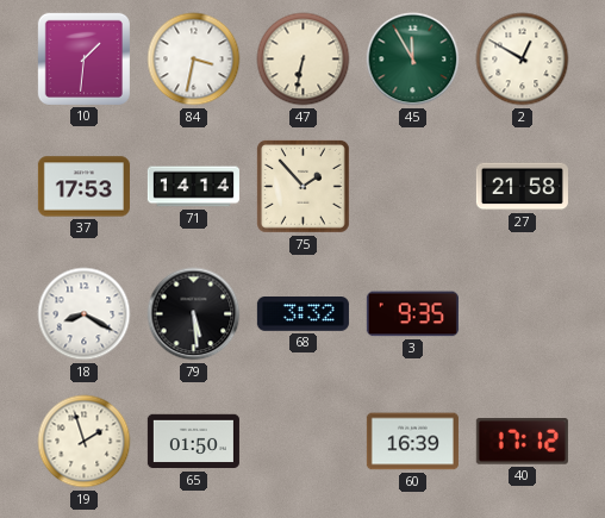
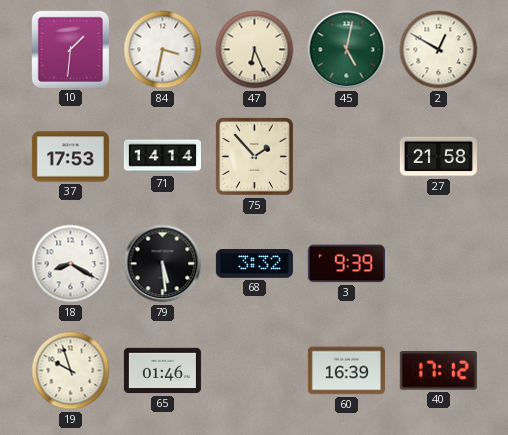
47: 6:32 -> 6:26
45: 11:55 -> 5:02
3: 9:35 -> 9:39
19: 1:57 -> 9:57
65: 01:50 -> 01:46
